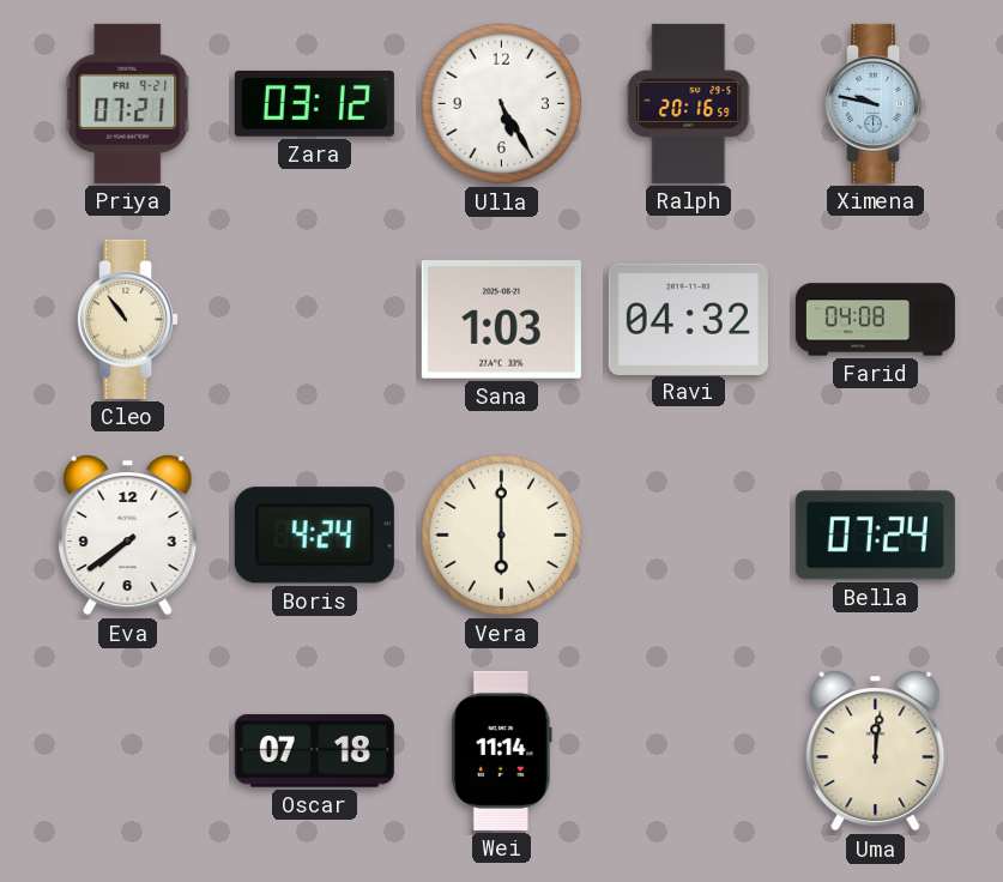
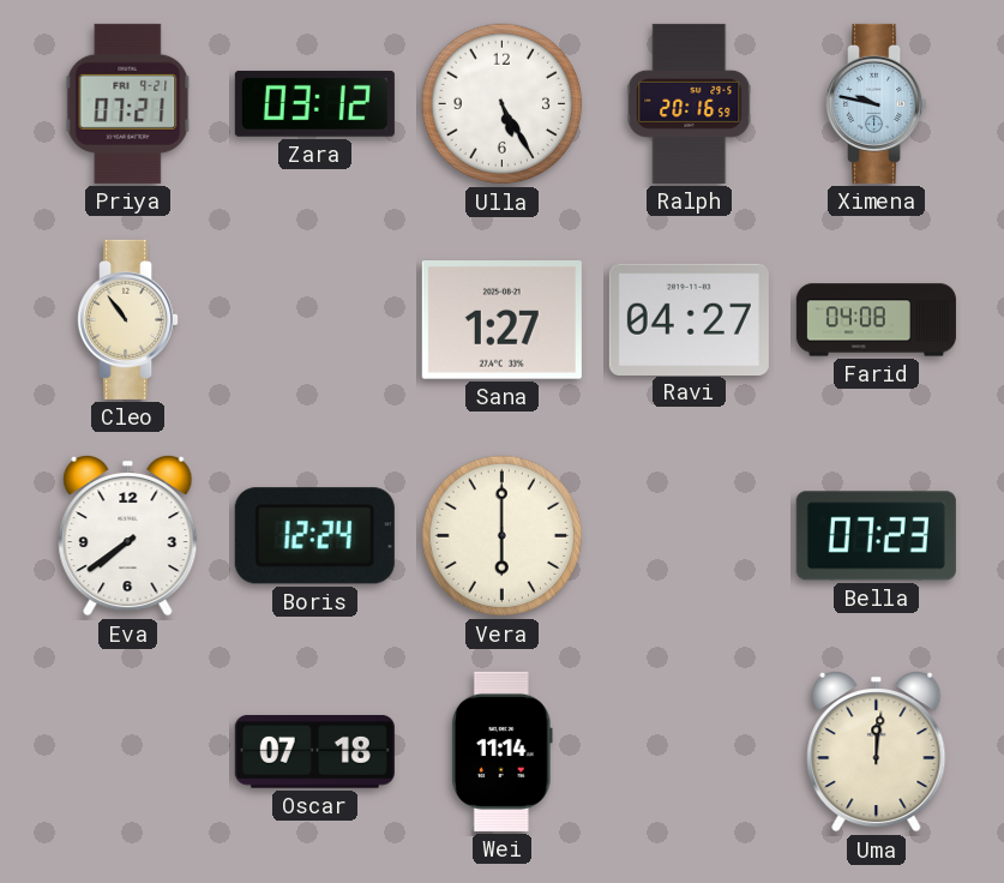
Sana: 1:03 -> 1:27
Ravi: 04:32 -> 04:27
Boris: 4:24 -> 12:24
Bella: 07:24 -> 07:23
